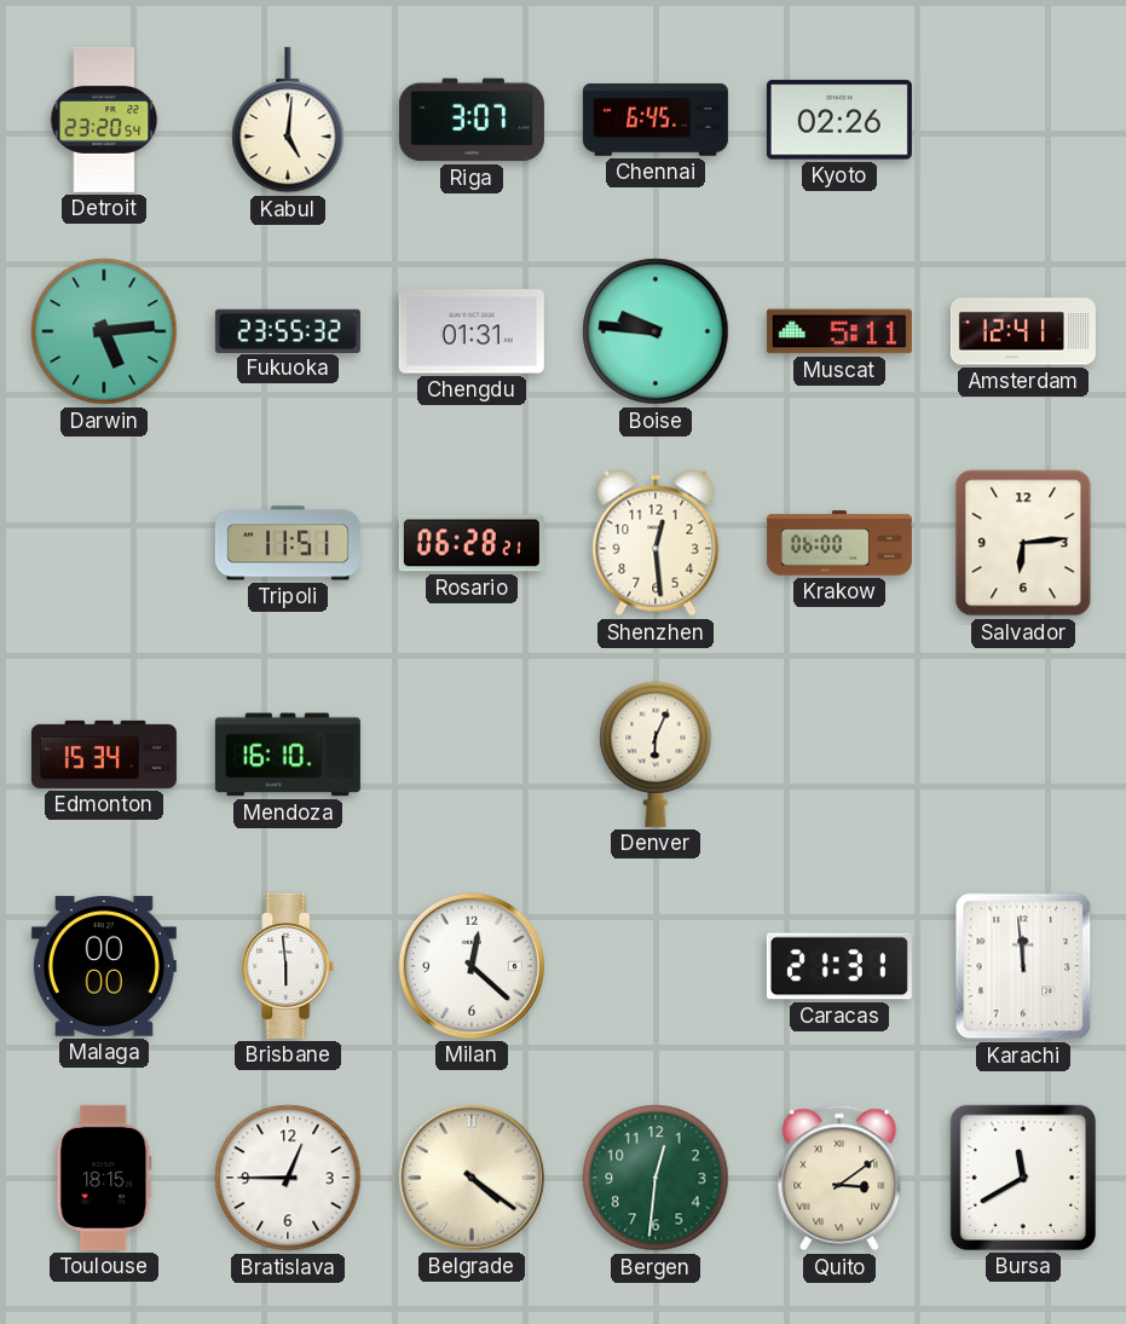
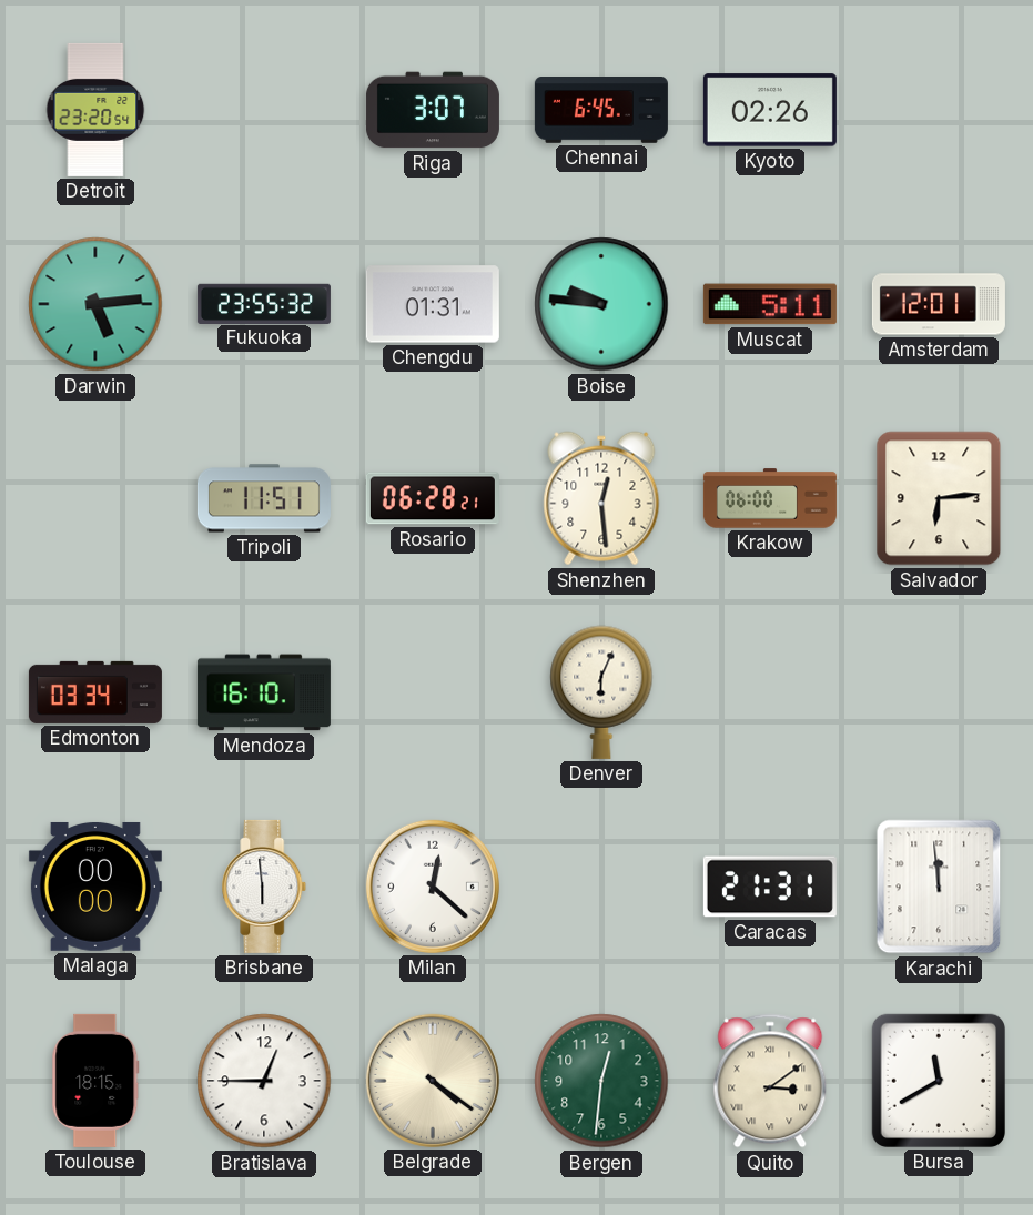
Kabul: 5:01 -> none
Amsterdam: 12:41 -> 12:01
Edmonton: 15:34 -> 03:34
